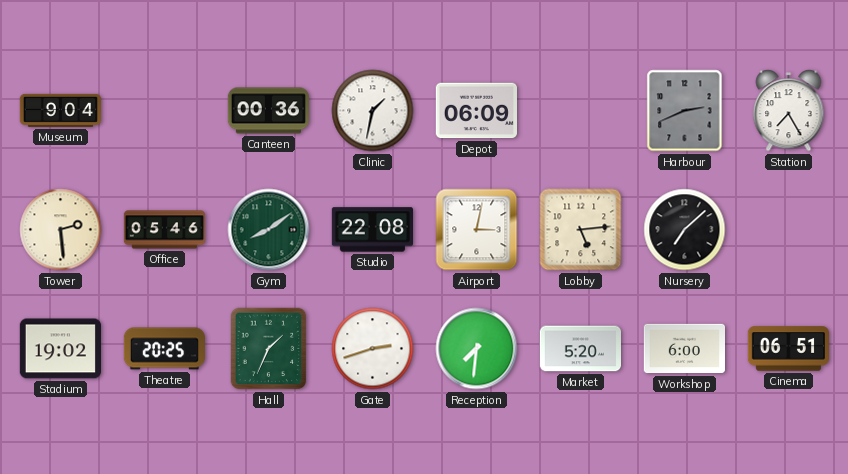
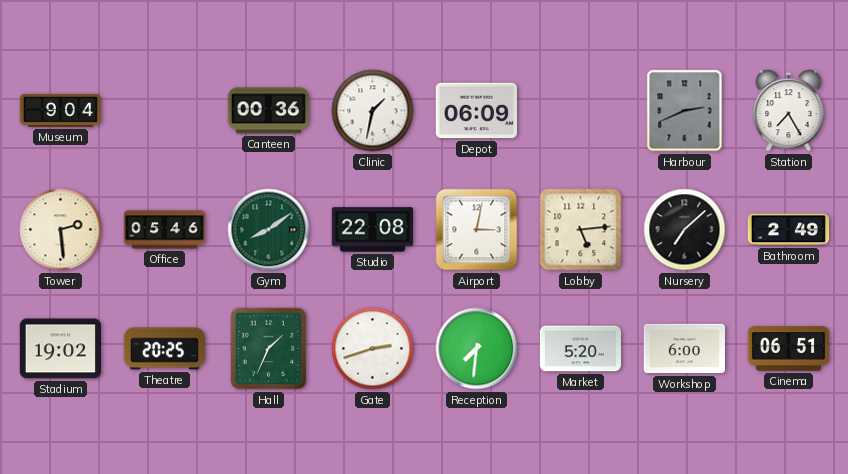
Bathroom: none -> 2:49
